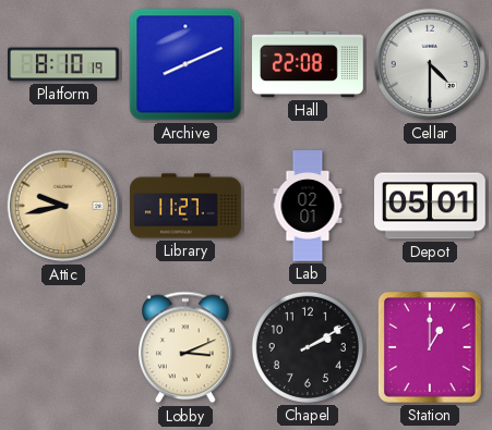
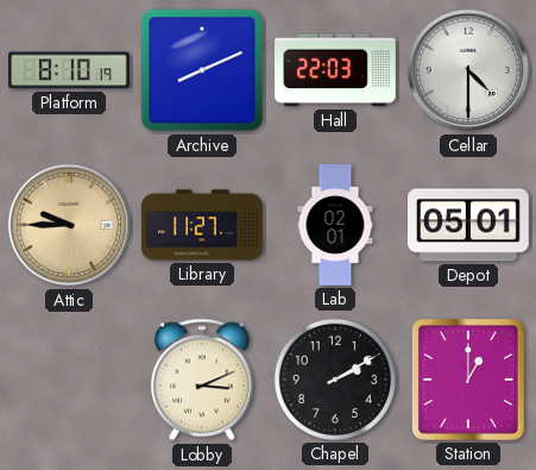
Hall: 22:08 -> 22:03
Attic: 9:43 -> 9:45
